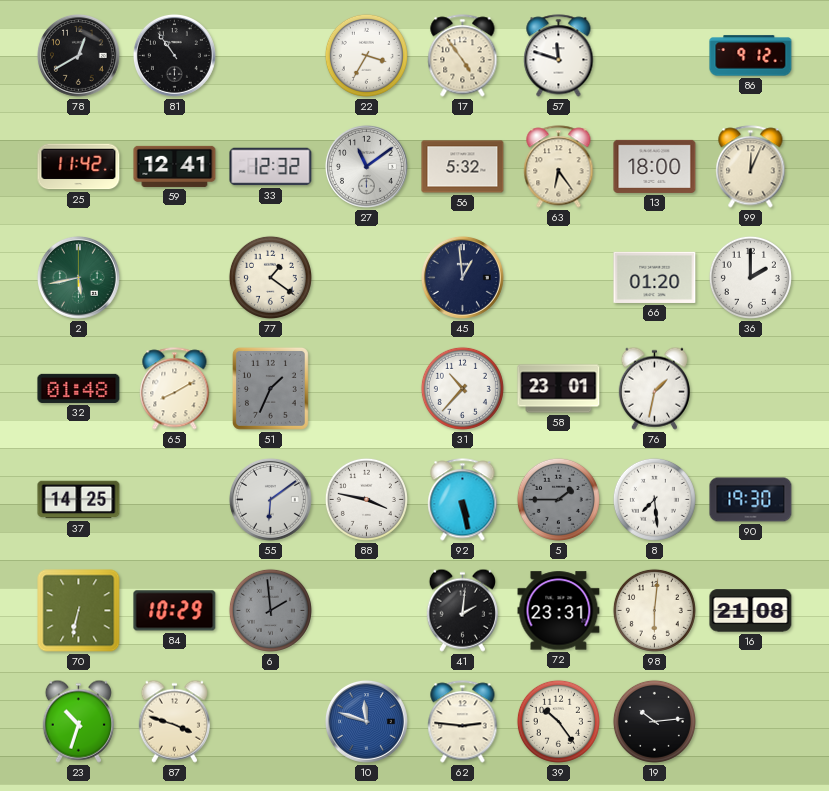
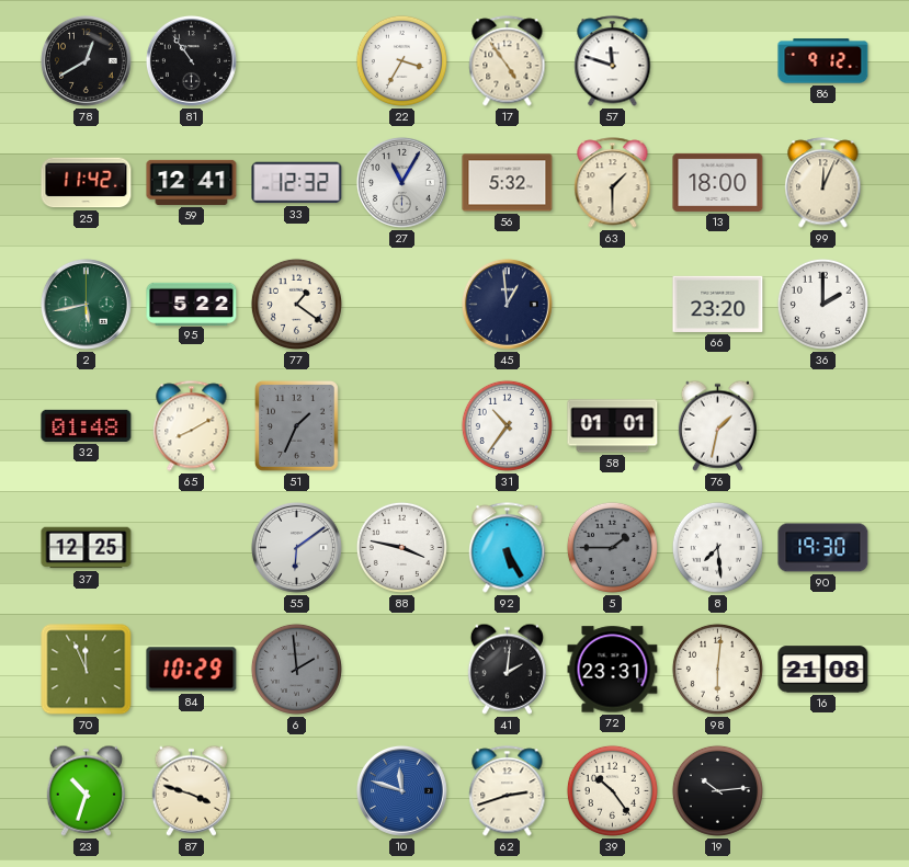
27: 11:09 -> 11:05
63: 6:24 -> 1:30
95: none -> 5:22
66: 01:20 -> 23:20
31: 10:37 -> 10:36
58: 23:01 -> 01:01
37: 14:25 -> 12:25
92: 5:28 -> 5:25
70: 6:32 -> 11:56
62: 2:46 -> 2:42
